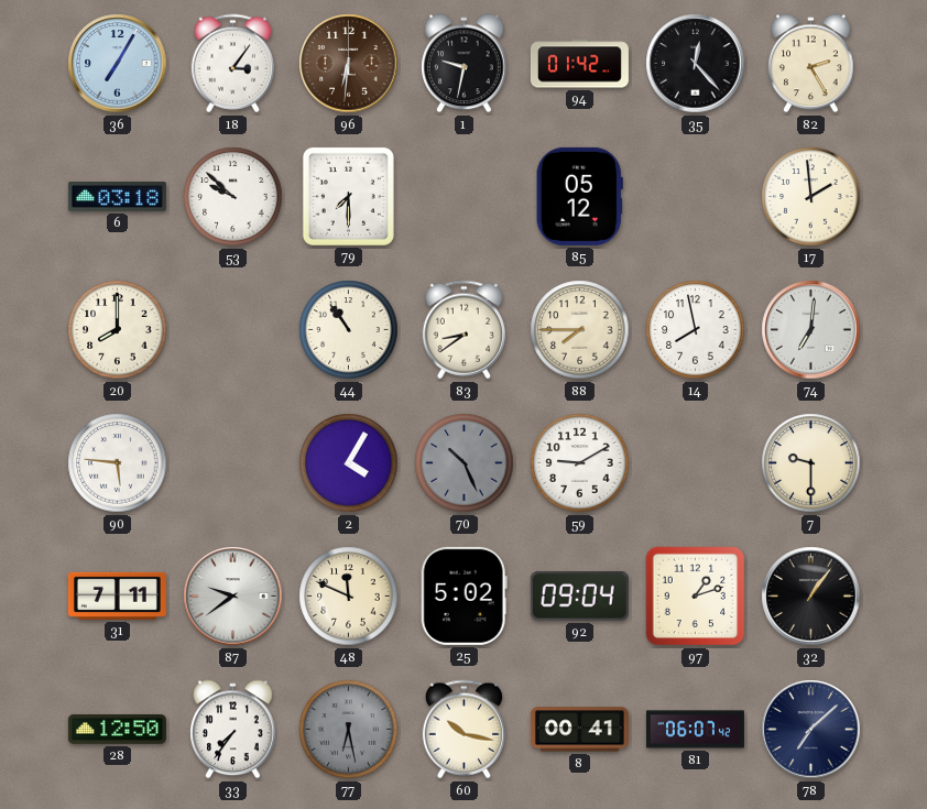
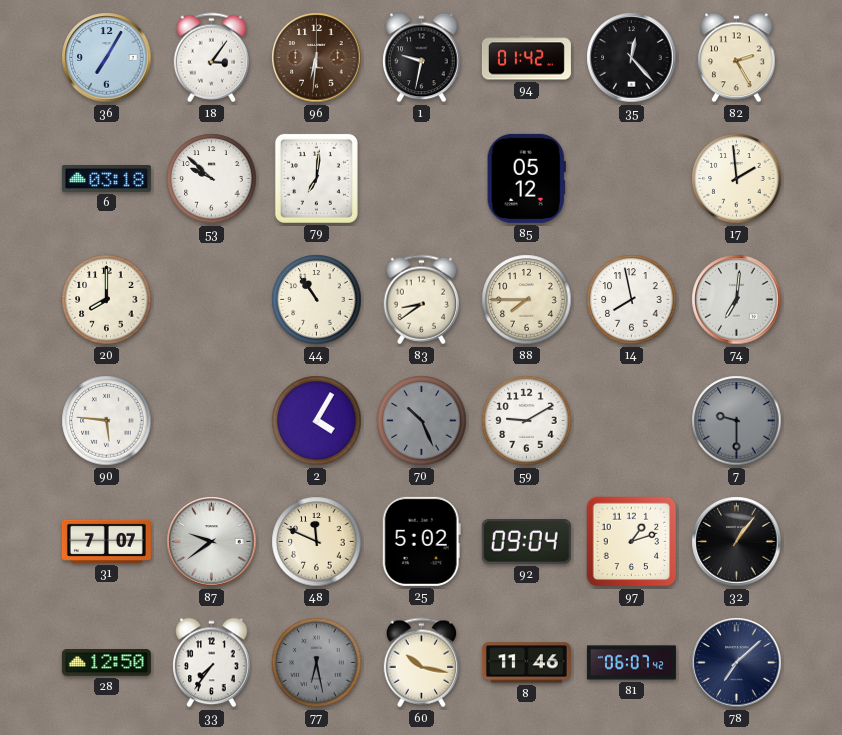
79: 7:30 -> 7:01
7 dial: cream -> grey
31: 7:11 -> 7:07
8: 00:41 -> 11:46
